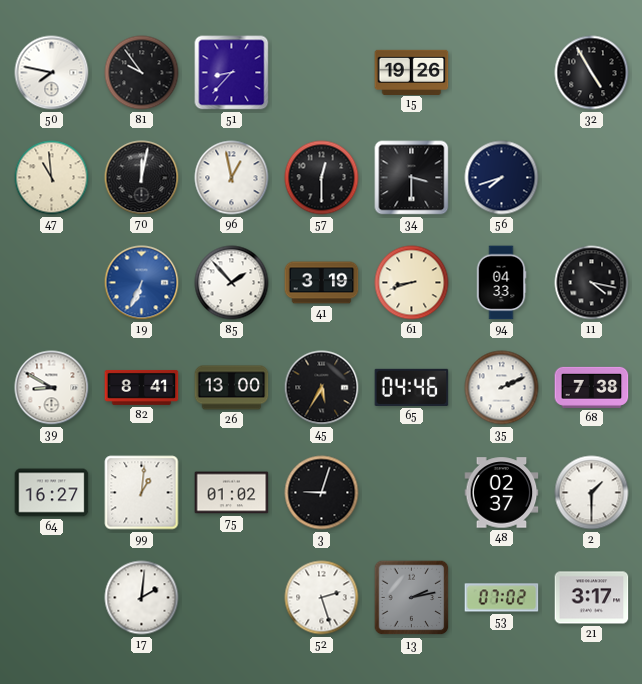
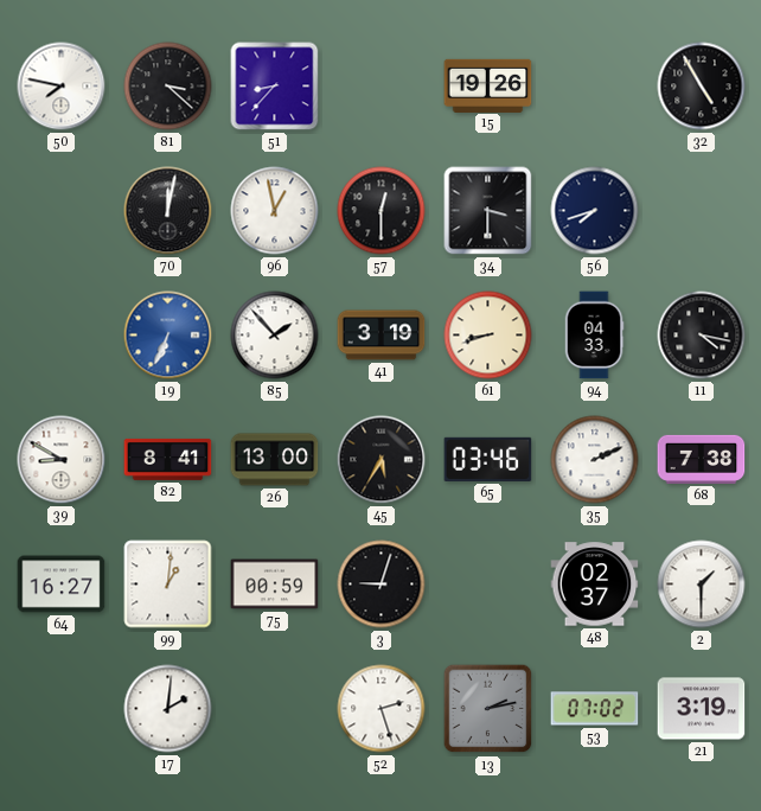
81: 9:54 -> 3:22
47: 10:59 -> none
65: 04:46 -> 03:46
75: 01:02 -> 00:59
21: 3:17 -> 3:19
